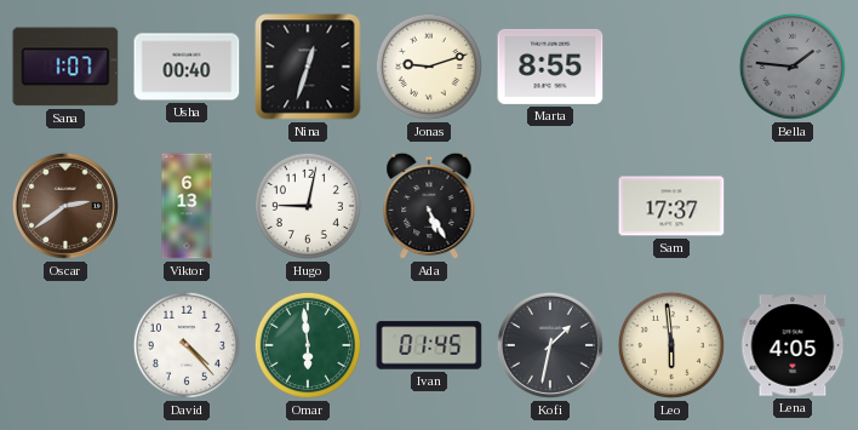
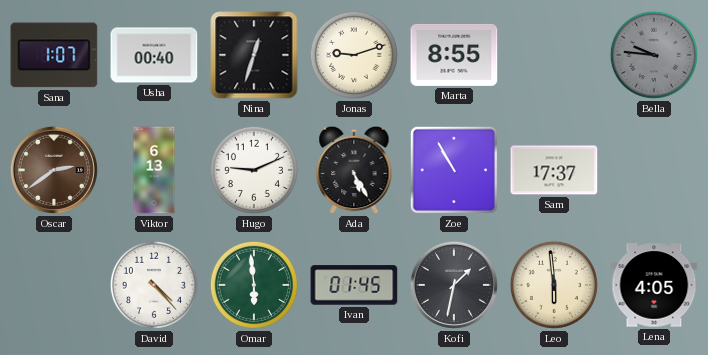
Bella: 1:46 -> 9:46
Hugo: 9:02 -> 9:11
Zoe: none -> 10:55
